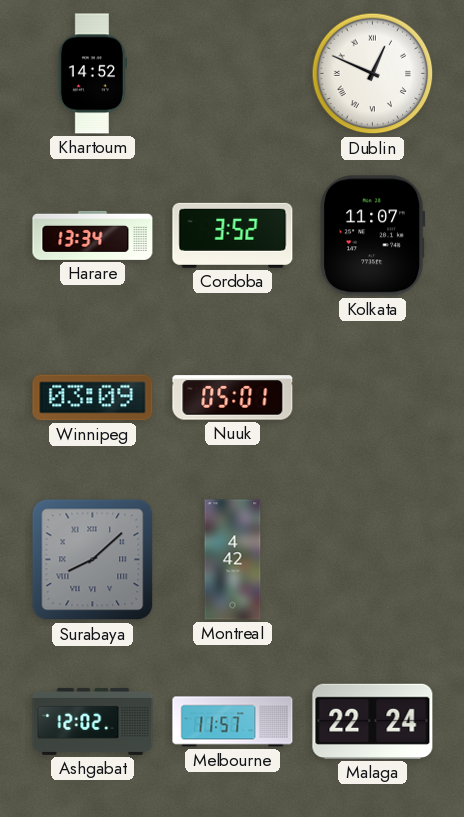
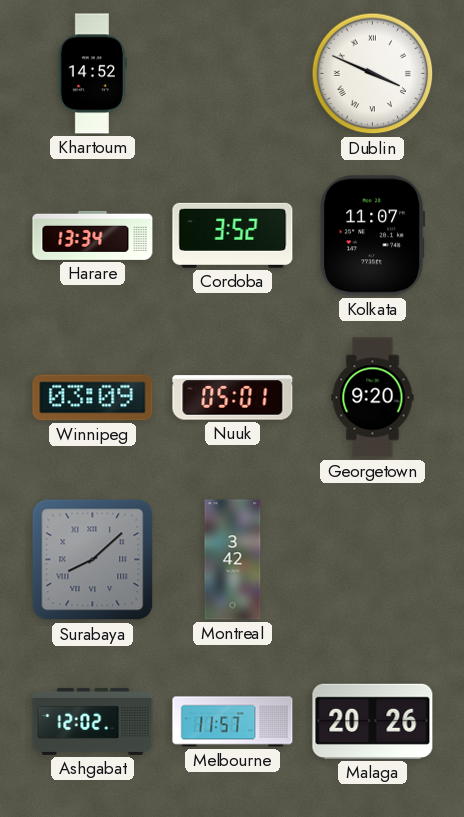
Dublin: 12:49 -> 3:49
Georgetown: none -> 9:20
Montreal: 4:42 -> 3:42
Malaga: 22:24 -> 20:26
